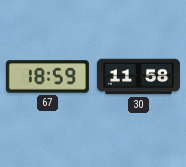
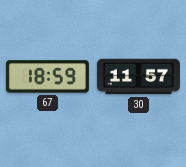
30: 11:58 -> 11:57
